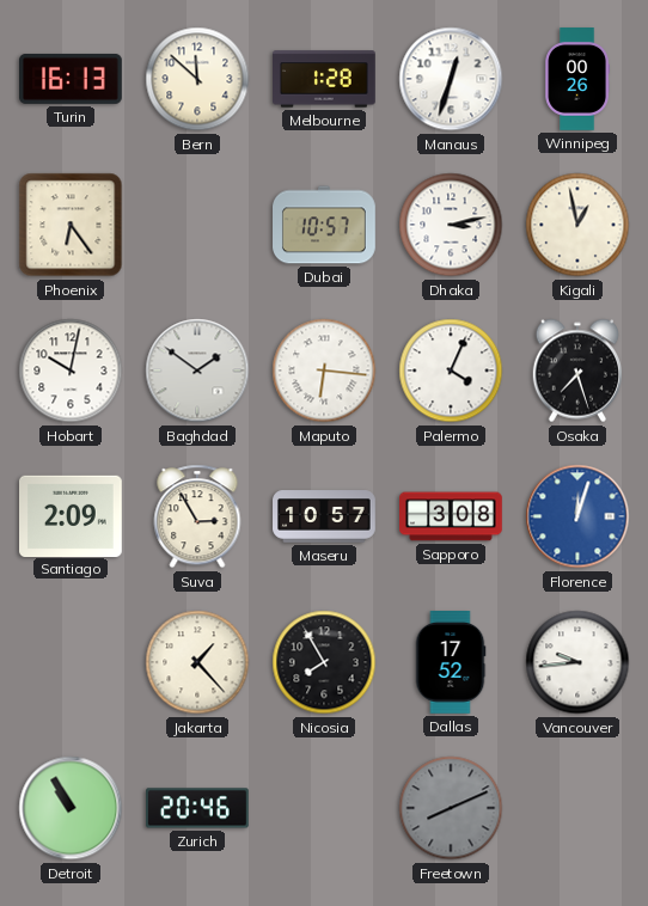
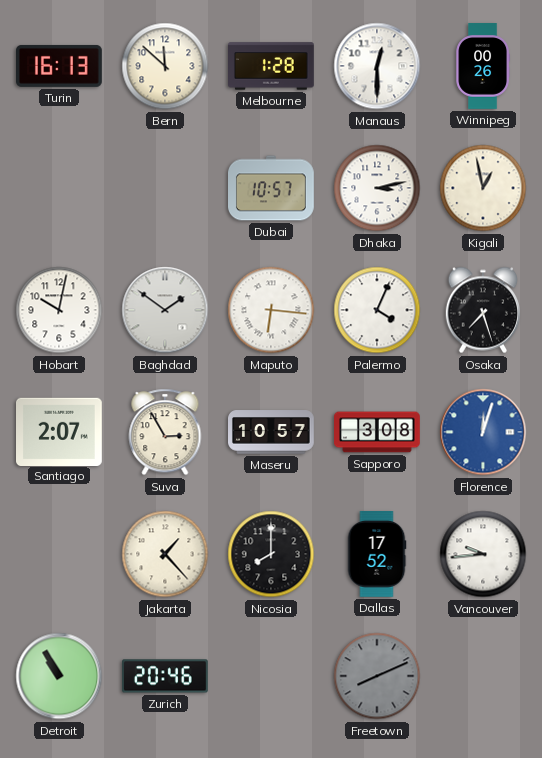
Manaus: 12:33 -> 12:30
Phoenix: 6:24 -> none
Santiago: 2:09 -> 2:07
Nicosia: 7:55 -> 8:00
